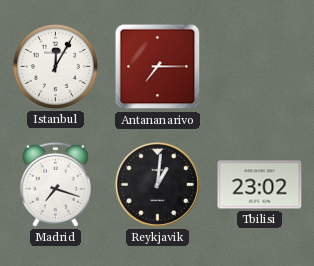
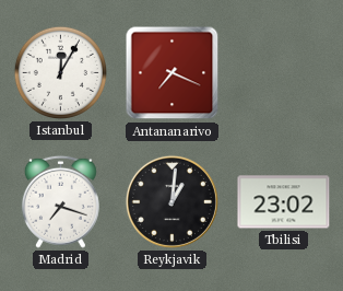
Antananarivo: 7:15 -> 7:19
